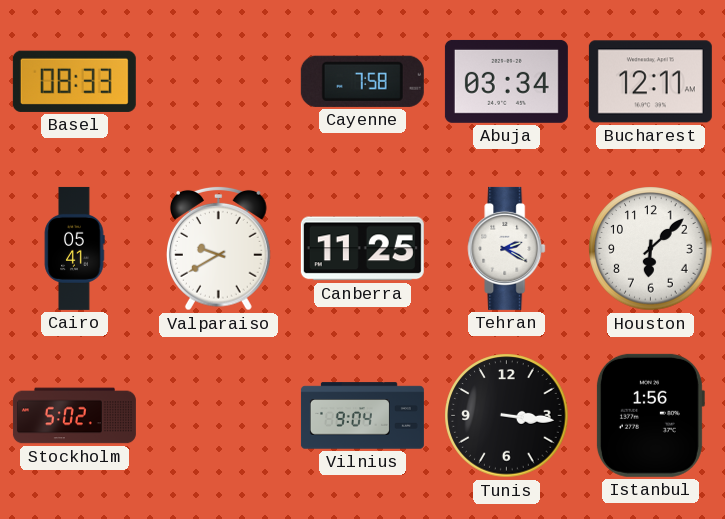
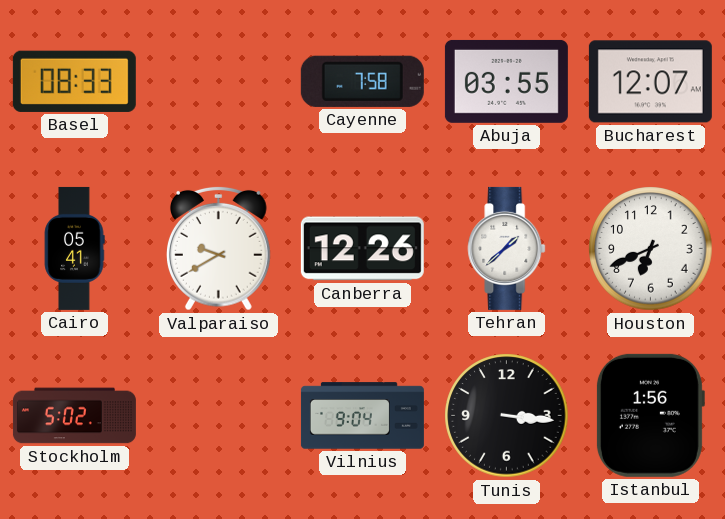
Abuja: 03:34 -> 03:55
Bucharest: 12:11 -> 12:07
Canberra: 11:25 -> 12:26
Tehran: 2:20 -> 1:38
Houston: 6:08 -> 6:41
